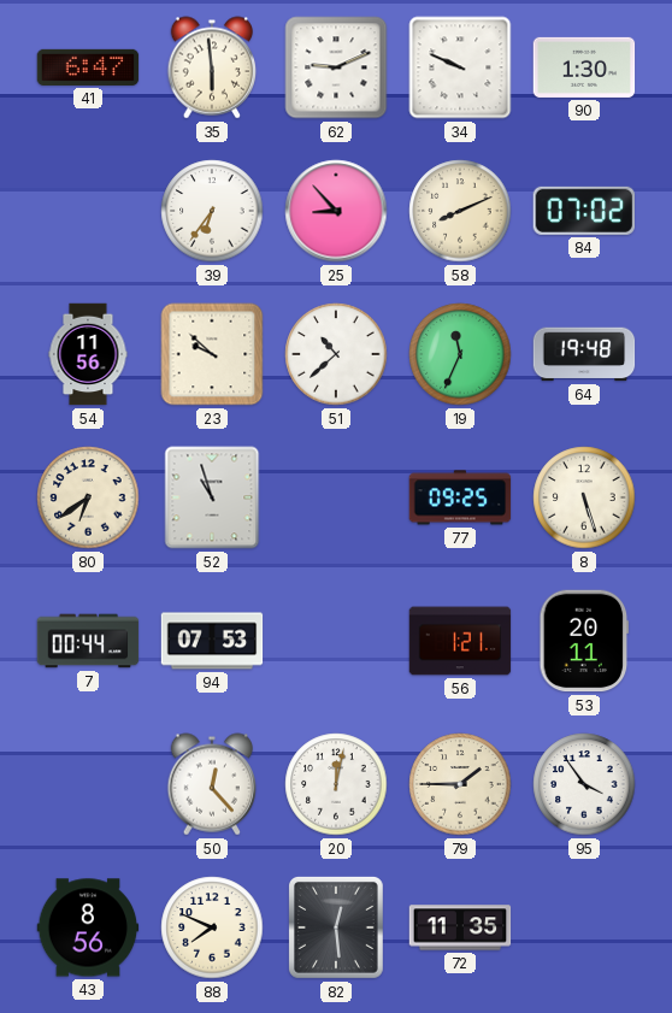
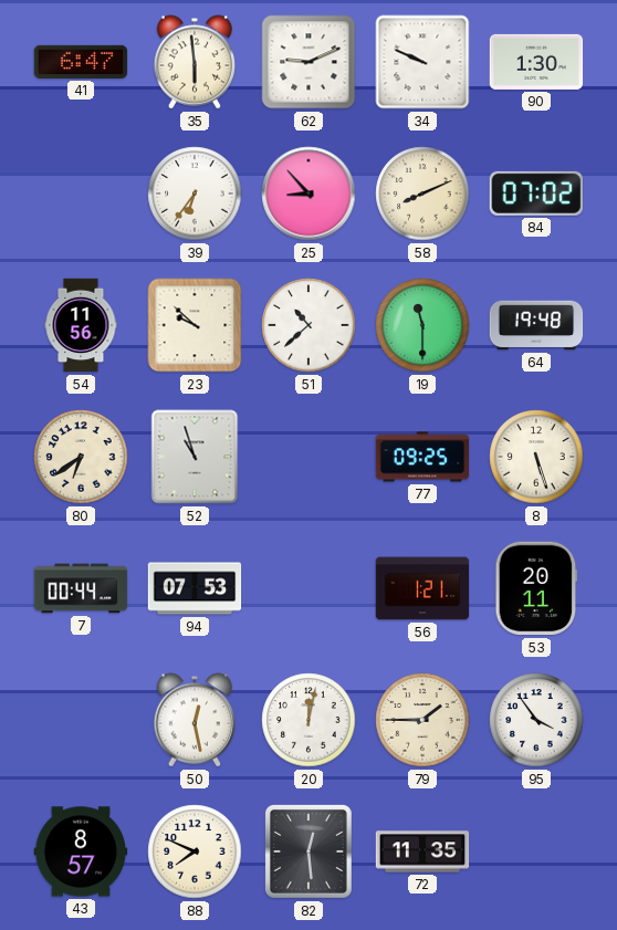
19: 11:34 -> 11:30
50: 12:23 -> 12:28
43: 8:56 -> 8:57
